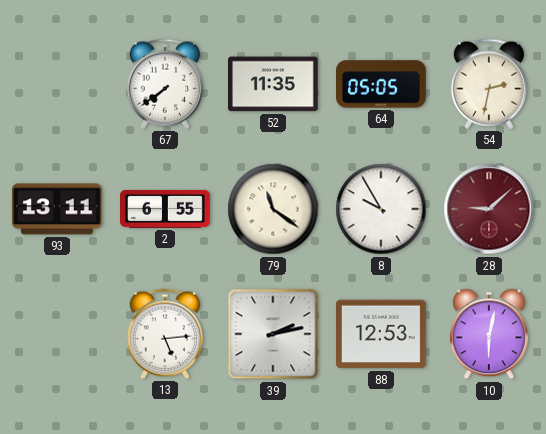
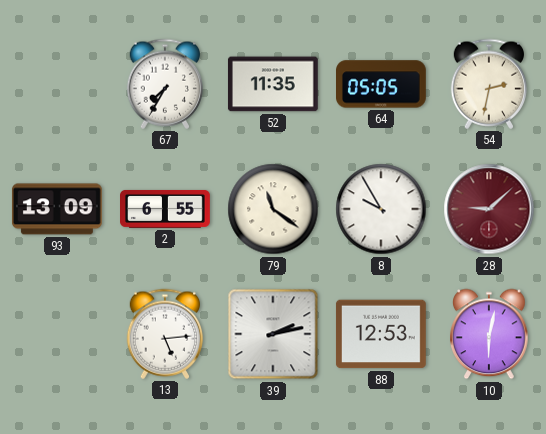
67: 7:39 -> 7:35
93: 13:11 -> 13:09
